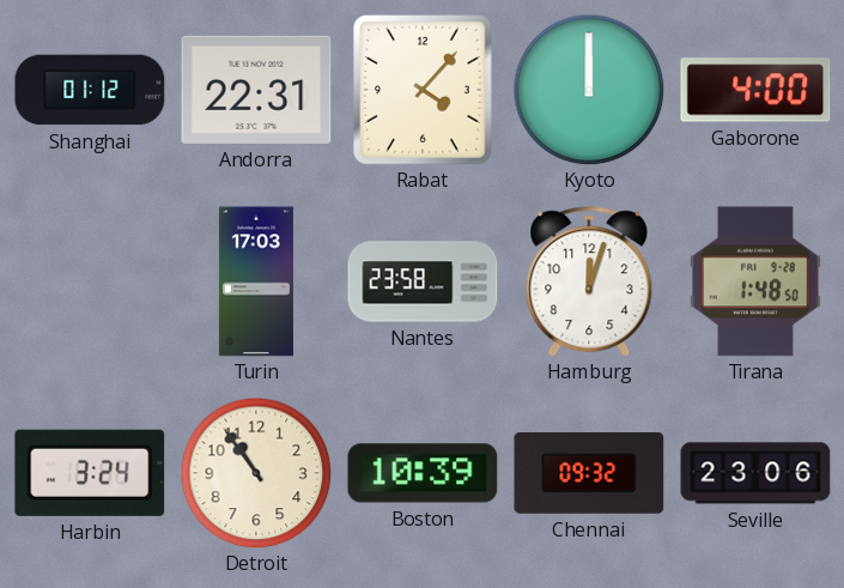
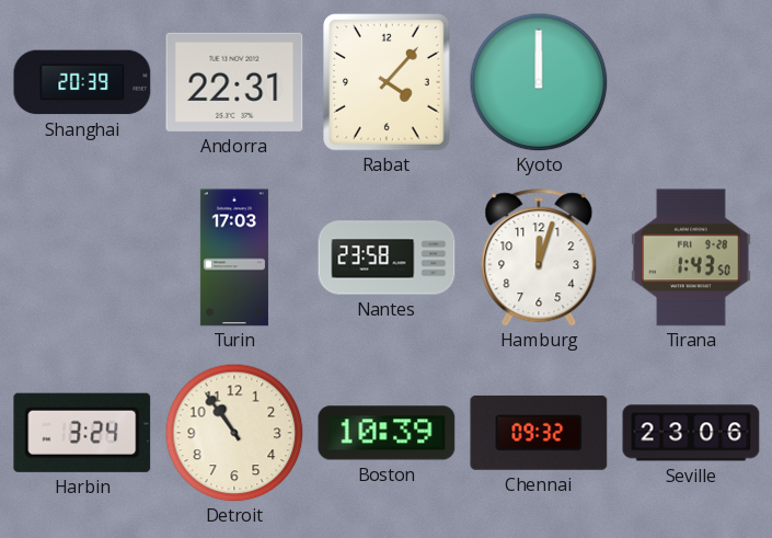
Shanghai: 01:12 -> 20:39
Gaborone: 4:00 -> none
Tirana: 1:48 -> 1:43
